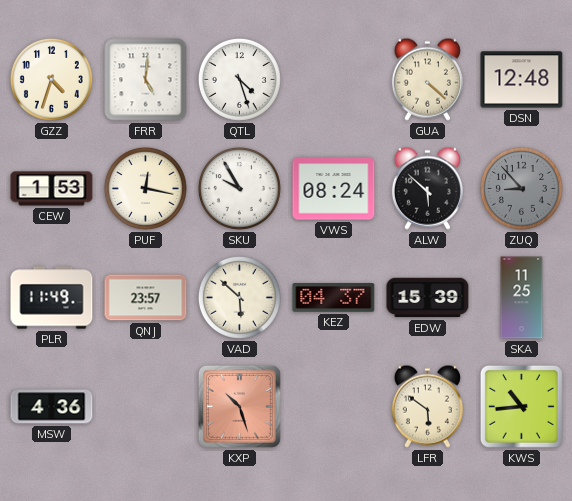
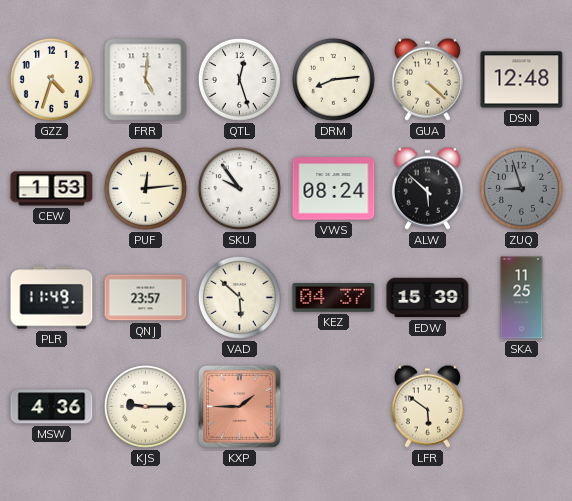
QTL: 4:27 -> 12:27
DRM: none -> 8:14
PUF: 12:17 -> 12:14
SKU: 9:55 -> 9:54
ZUQ: 8:53 -> 8:57
KJS: none -> 9:15
KXP: 10:27 -> 1:45
KWS: 10:44 -> none
